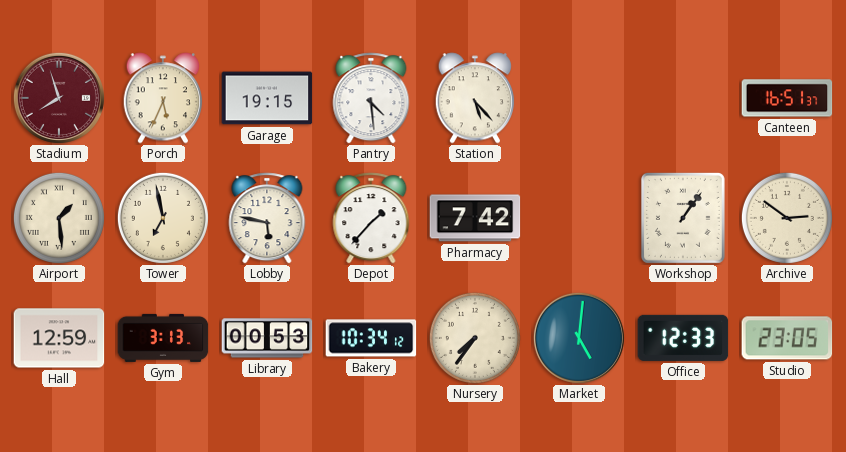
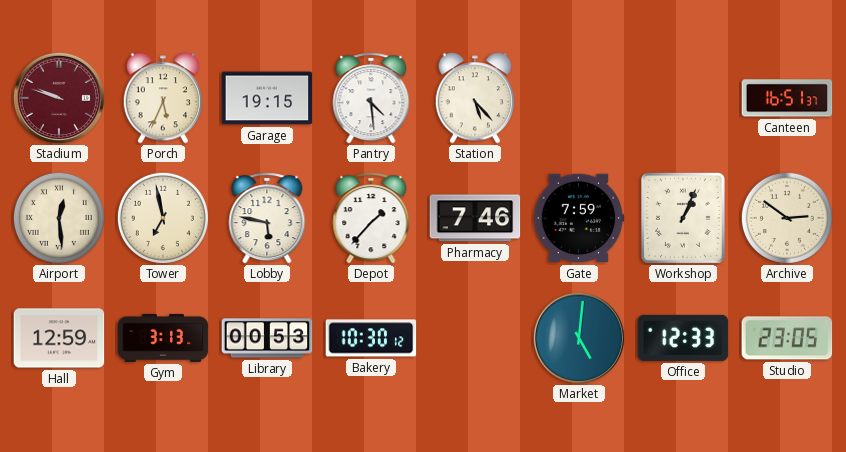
Stadium: 7:57 -> 9:48
Airport: 1:29 -> 12:29
Pharmacy: 7:42 -> 7:46
Gate: none -> 7:59
Workshop: 1:06 -> 1:04
Bakery: 10:34 -> 10:30
Nursery: 7:36 -> none
